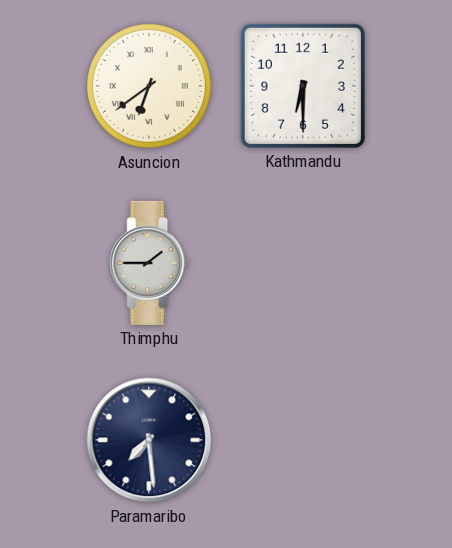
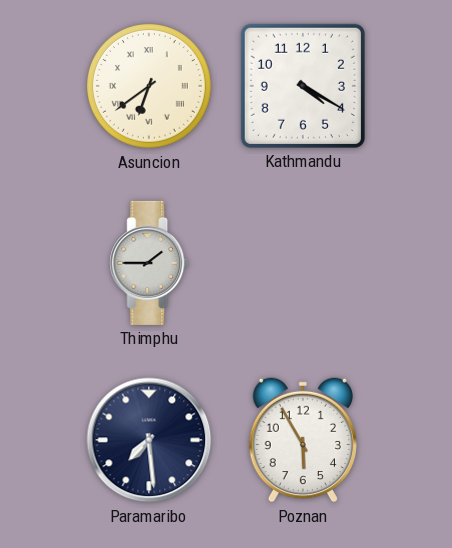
Kathmandu: 6:30 -> 4:20
Poznan: none -> 5:55
